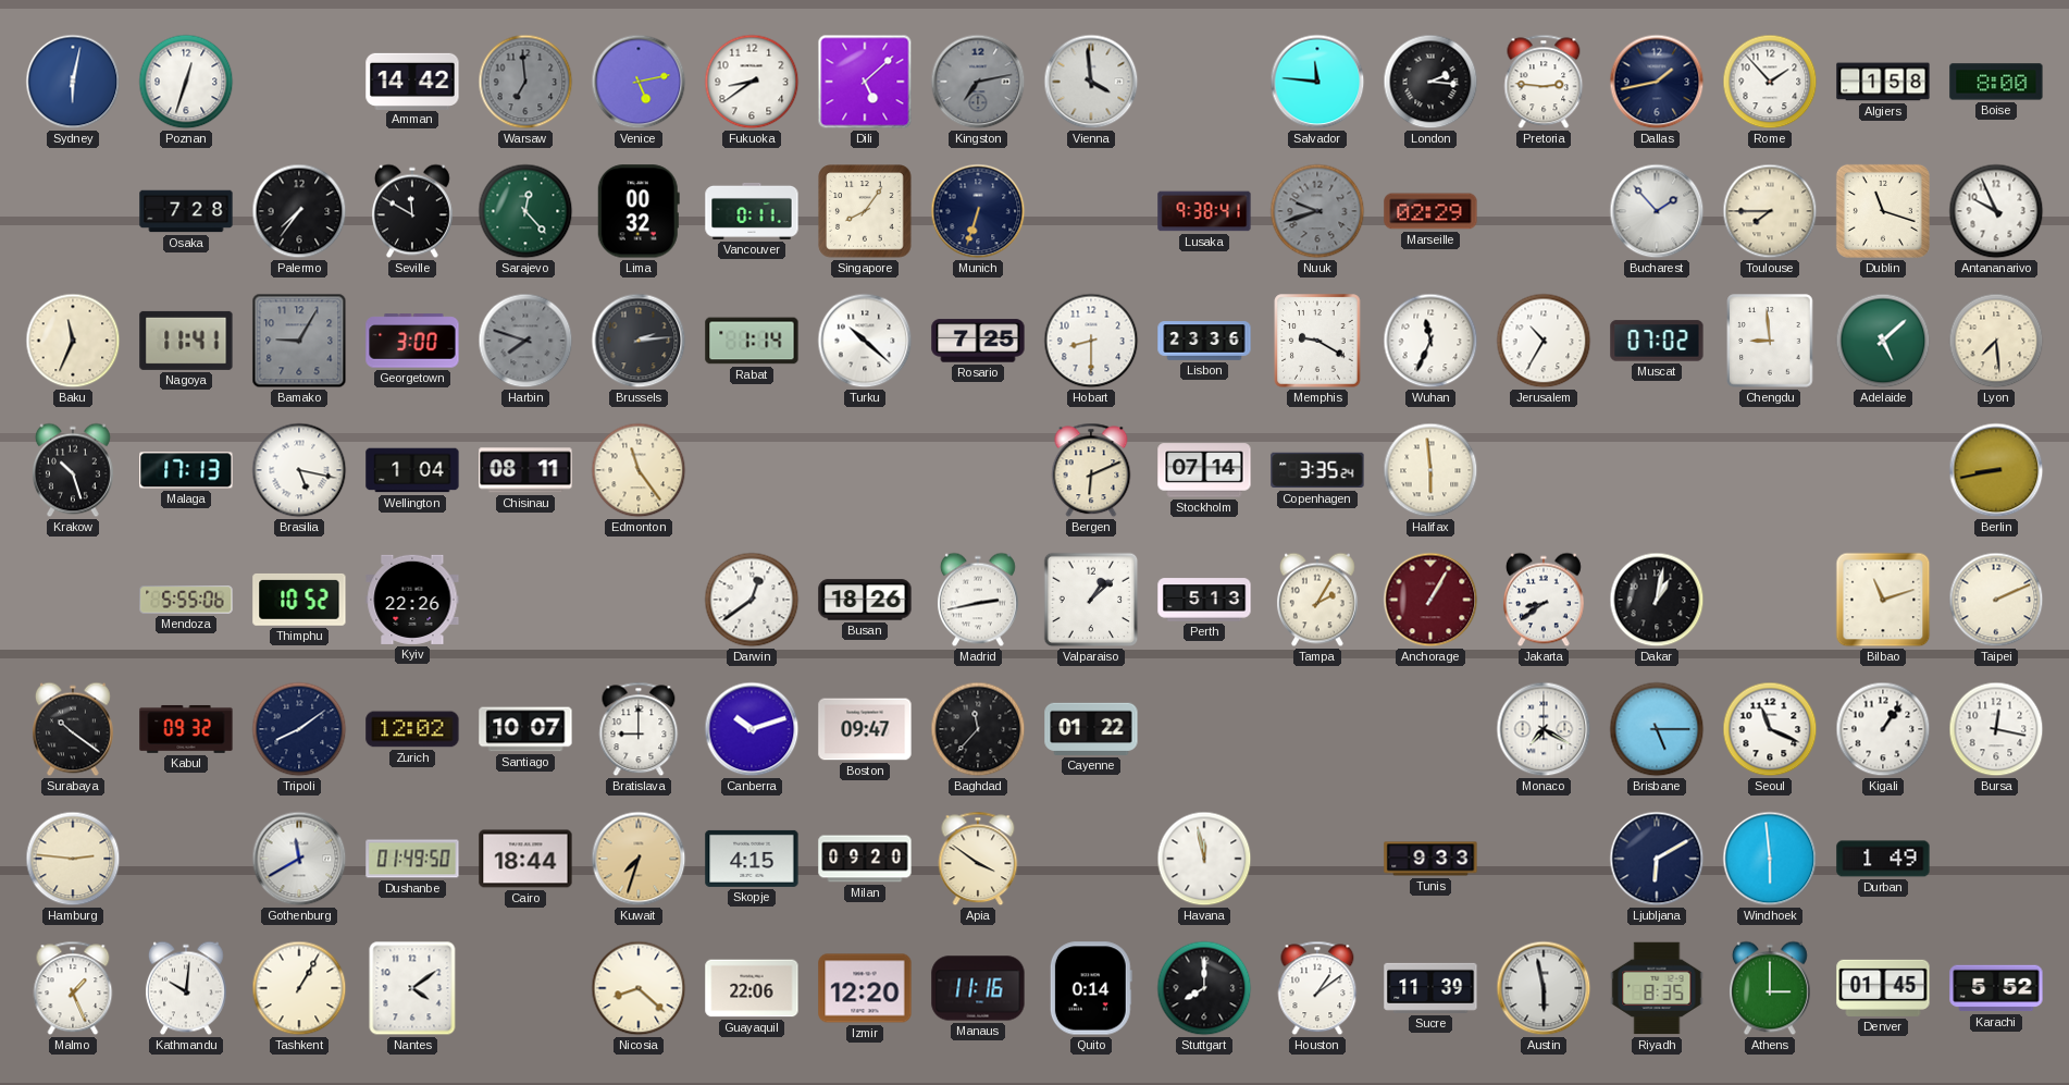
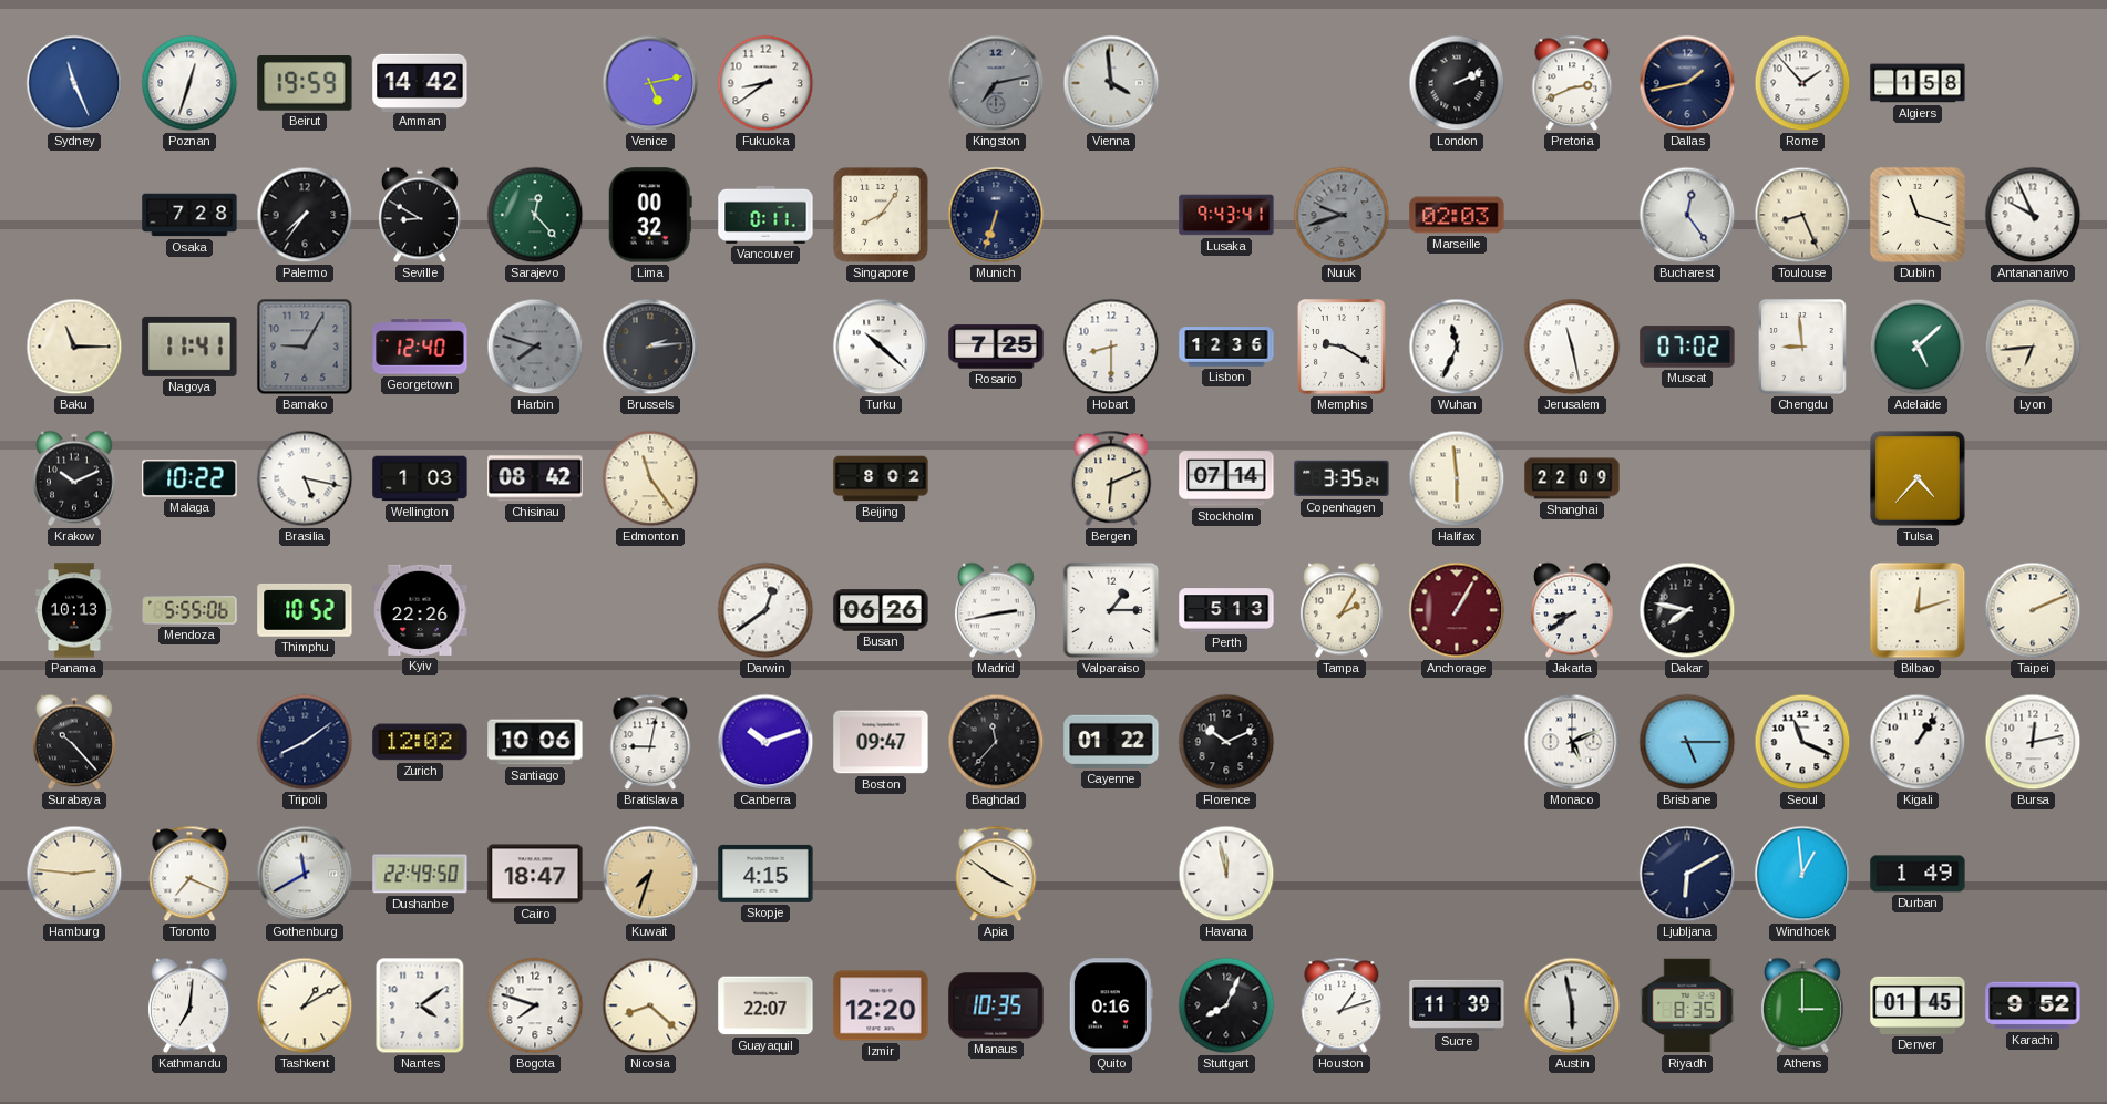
Sydney: 6:02 -> 11:26
Beirut: none -> 19:59
Warsaw: 6:59 -> none
Dili: 5:08 -> none
Salvador: 11:46 -> none
London: 2:16 -> 2:11
Pretoria: 2:46 -> 2:41
Boise: 8:00 -> none
Seville: 11:50 -> 8:50
Lusaka: 9:38 -> 9:43
Marseille: 02:29 -> 02:03
Bucharest: 1:53 -> 12:24
Toulouse: 7:45 -> 8:26
Baku: 11:34 -> 11:15
Georgetown: 3:00 -> 12:40
Rabat: 1:14 -> none
Lisbon: 23:36 -> 12:36
Jerusalem: 10:35 -> 11:28
Lyon: 7:29 -> 6:44
Krakow: 10:27 -> 10:11
Malaga: 17:13 -> 10:22
Wellington: 1:04 -> 1:03
Chisinau: 08:11 -> 08:42
Beijing: none -> 8:02
Shanghai: none -> 22:09
Tulsa: none -> 4:37
Berlin: 8:43 -> none
Panama: none -> 10:13
Busan: 18:26 -> 06:26
Valparaiso: 1:08 -> 1:15
Dakar: 1:02 -> 7:47
Bilbao: 11:12 -> 12:12
Surabaya: 10:21 -> 10:23
Kabul: 09:32 -> none
Santiago: 10:07 -> 10:06
Bratislava: 9:00 -> 9:02
Florence: none -> 10:11
Monaco: 7:20 -> 5:11
Bursa: 12:17 -> 12:13
Toronto: none -> 7:19
Dushanbe: 01:49 -> 22:49
Cairo: 18:44 -> 18:47
Milan: 09:20 -> none
Tunis: 9:33 -> none
Windhoek: 5:59 -> 12:59
Malmo: 1:26 -> none
Kathmandu: 10:01 -> 7:01
Tashkent: 1:05 -> 1:10
Bogota: none -> 7:48
Guayaquil: 22:06 -> 22:07
Manaus: 11:16 -> 10:35
Quito: 0:14 -> 0:16
Stuttgart: 8:00 -> 8:04
Houston: 1:09 -> 1:12
Karachi: 5:52 -> 9:52
